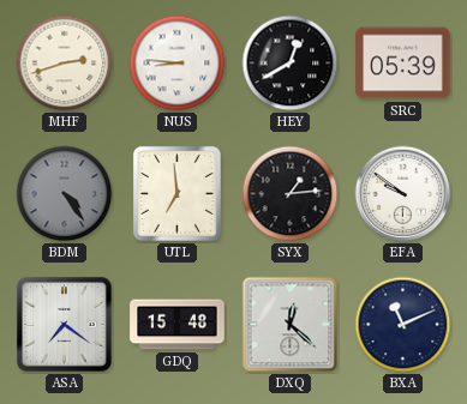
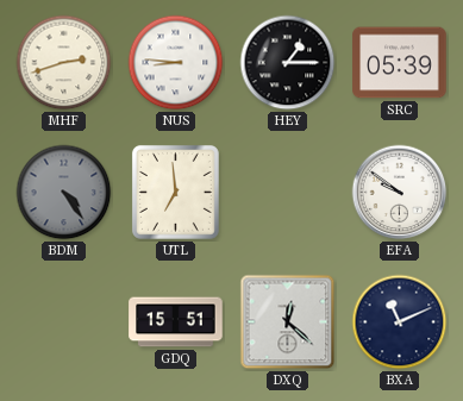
HEY: 12:40 -> 1:15
SYX: 1:14 -> none
ASA: 7:21 -> none
GDQ: 15:48 -> 15:51
